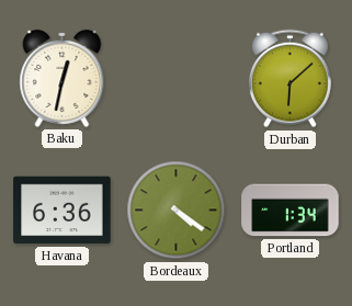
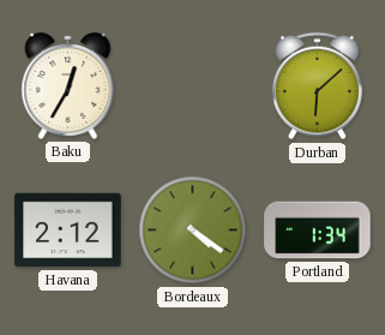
Baku: 12:32 -> 12:35
Havana: 6:36 -> 2:12
